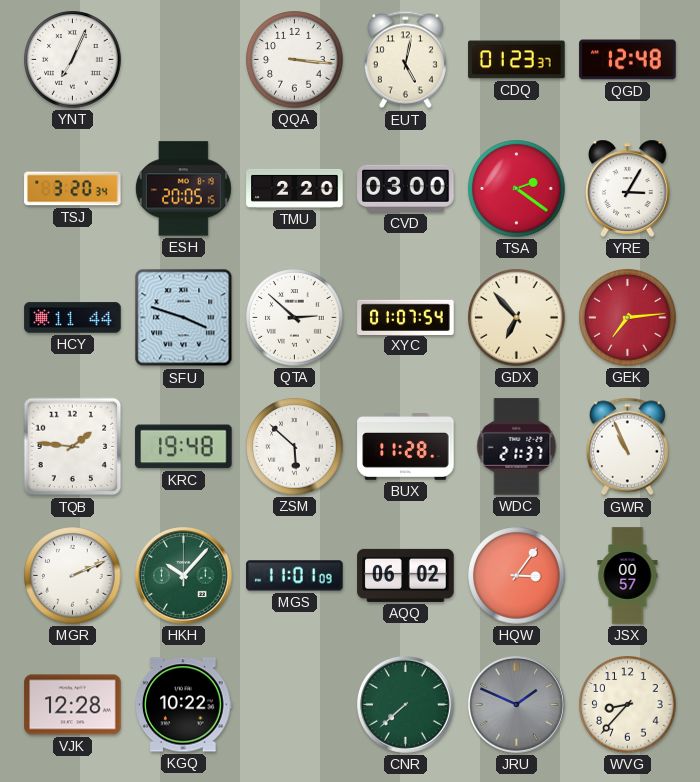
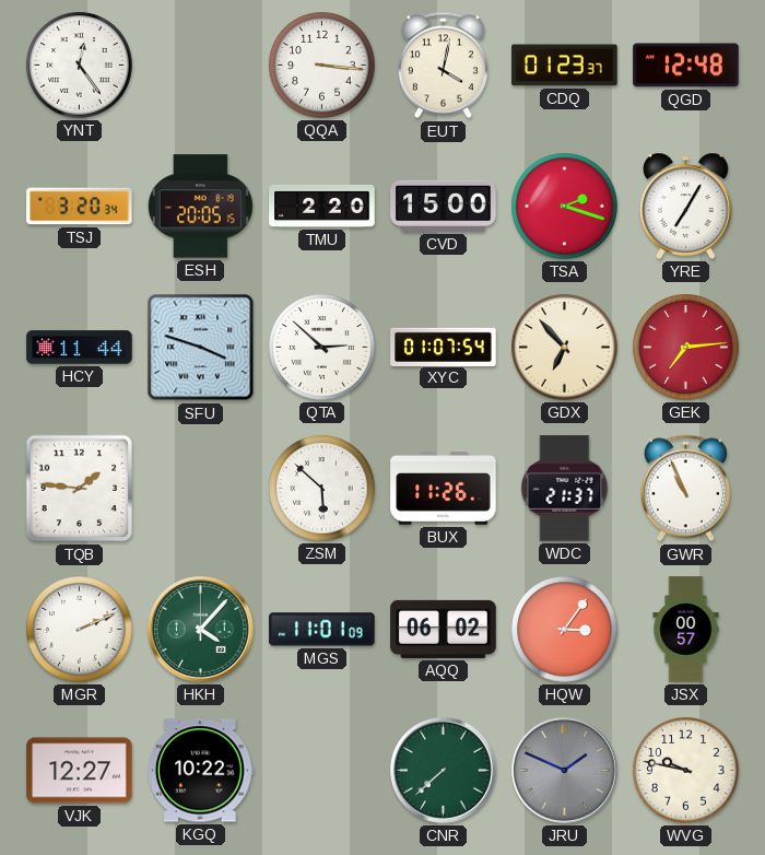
YNT: 7:04 -> 12:24
EUT: 5:02 -> 4:02
CVD: 03:00 -> 15:00
TSA: 2:21 -> 2:18
YRE: 3:05 -> 7:05
KRC: 19:48 -> none
BUX: 11:28 -> 11:26
HKH: 10:07 -> 4:07
VJK: 12:28 -> 12:27
WVG: 8:37 -> 9:47
